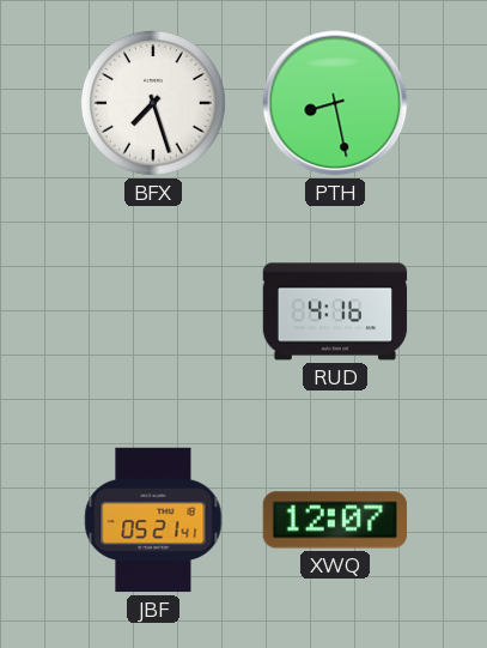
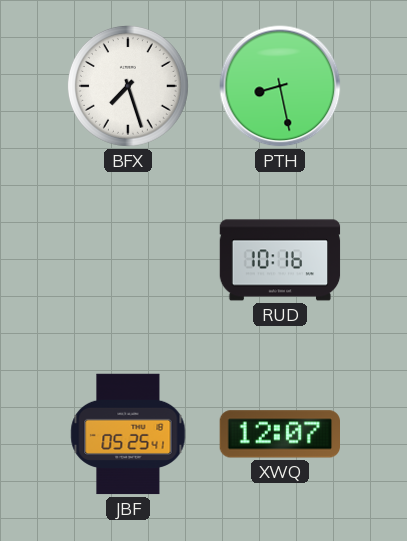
RUD: 4:16 -> 10:16
JBF: 05:21 -> 05:25
